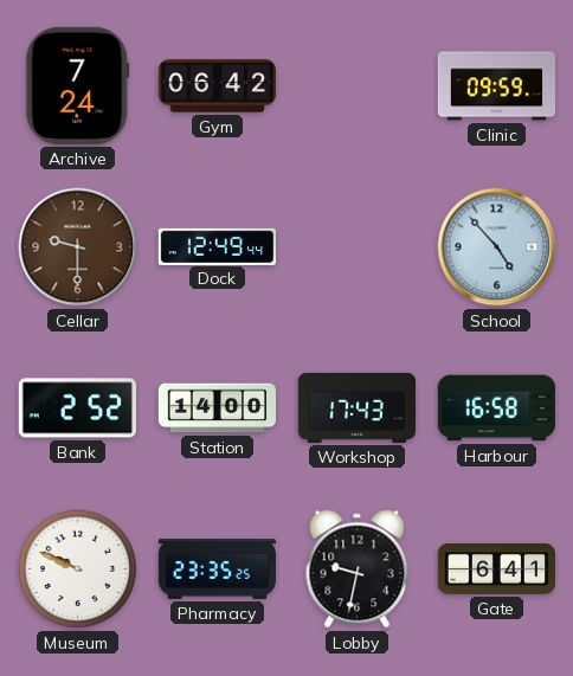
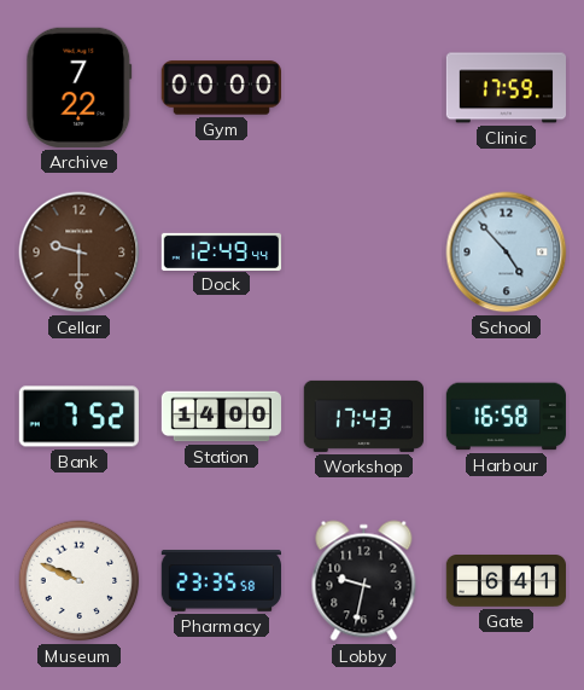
Archive: 7:24 -> 7:22
Gym: 06:42 -> 00:00
Clinic: 09:59 -> 17:59
Bank: 2:52 -> 7:52
Pharmacy: 23:35:25 -> 23:35:58
